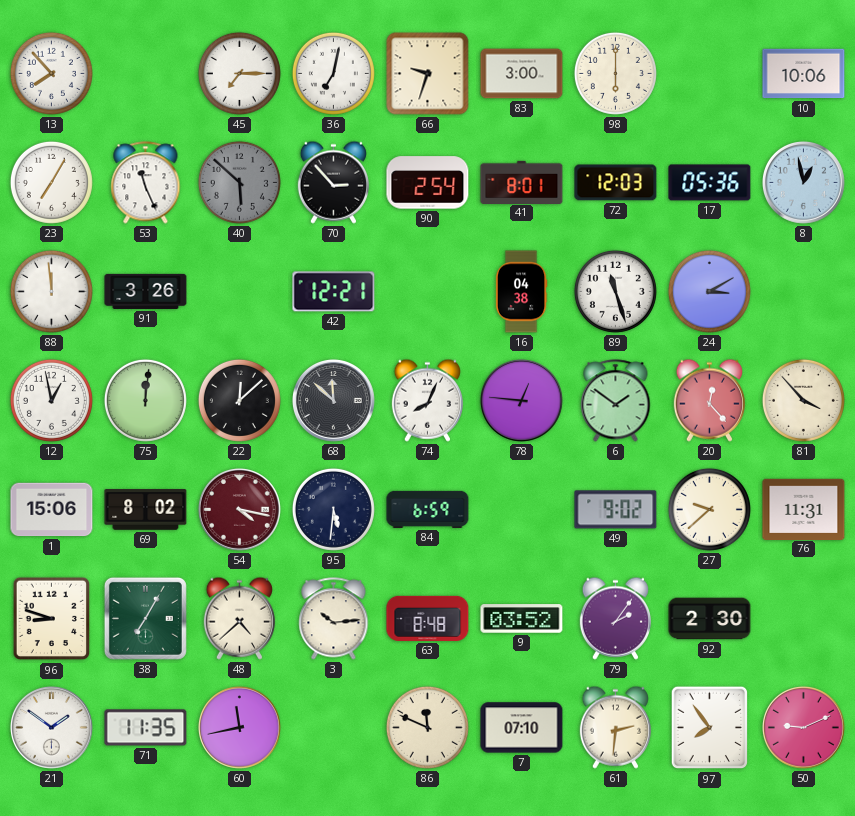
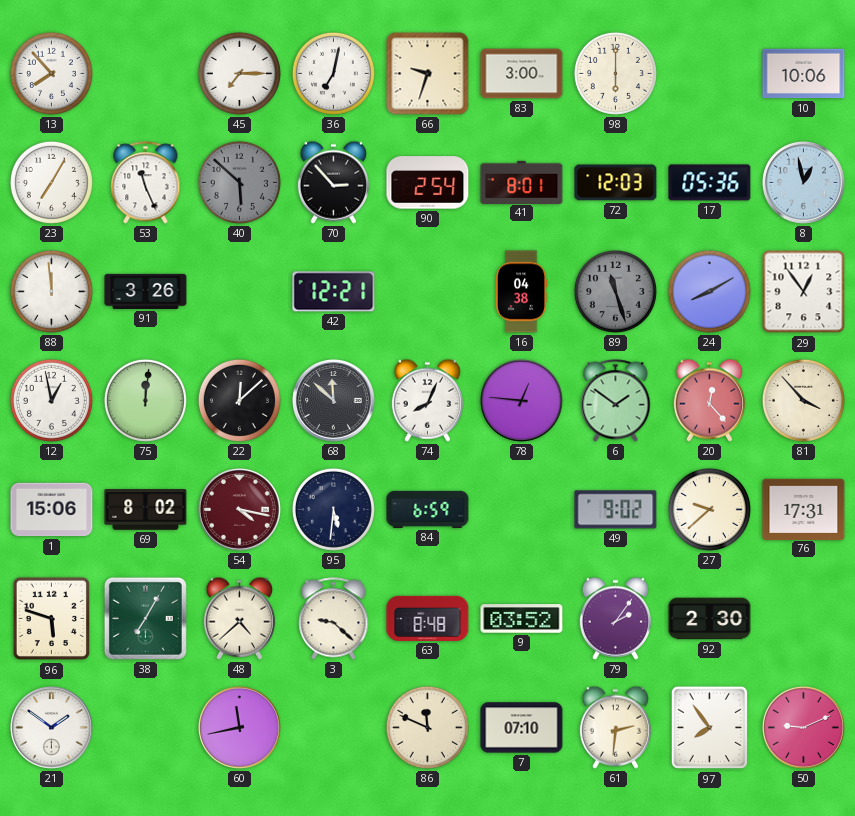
89 dial: white -> grey
24: 3:10 -> 8:10
29: none -> 12:54
76: 11:31 -> 17:31
96: 8:48 -> 5:48
3: 10:14 -> 9:22
71: 11:35 -> none
